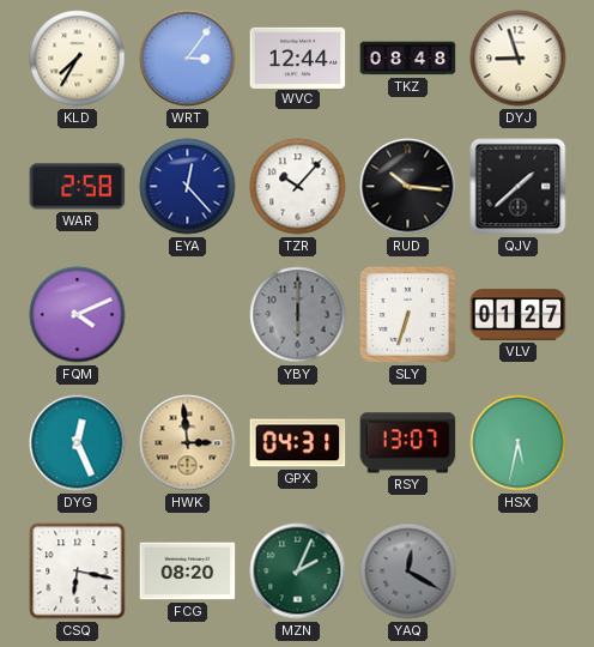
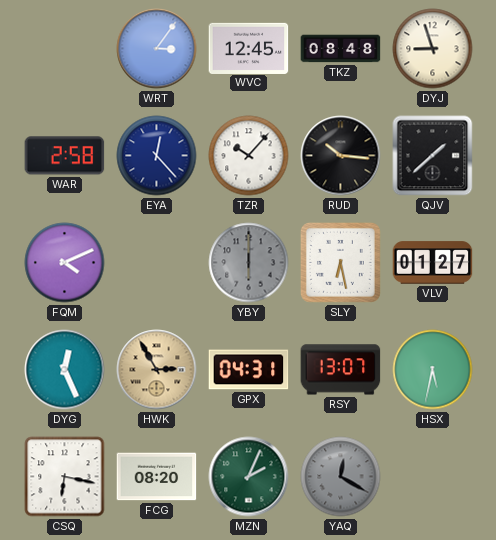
KLD: 7:35 -> none
WVC: 12:44 -> 12:45
SLY: 6:33 -> 6:28
HWK: 2:59 -> 2:55
